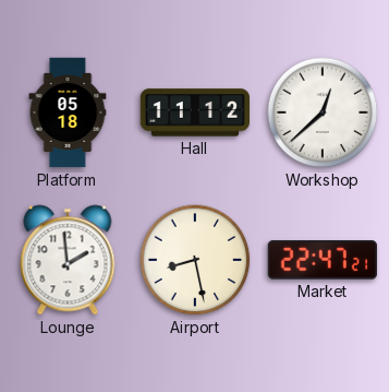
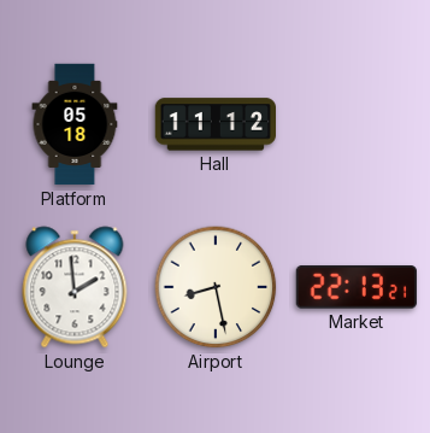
Workshop: 12:38 -> none
Market: 22:47 -> 22:13
